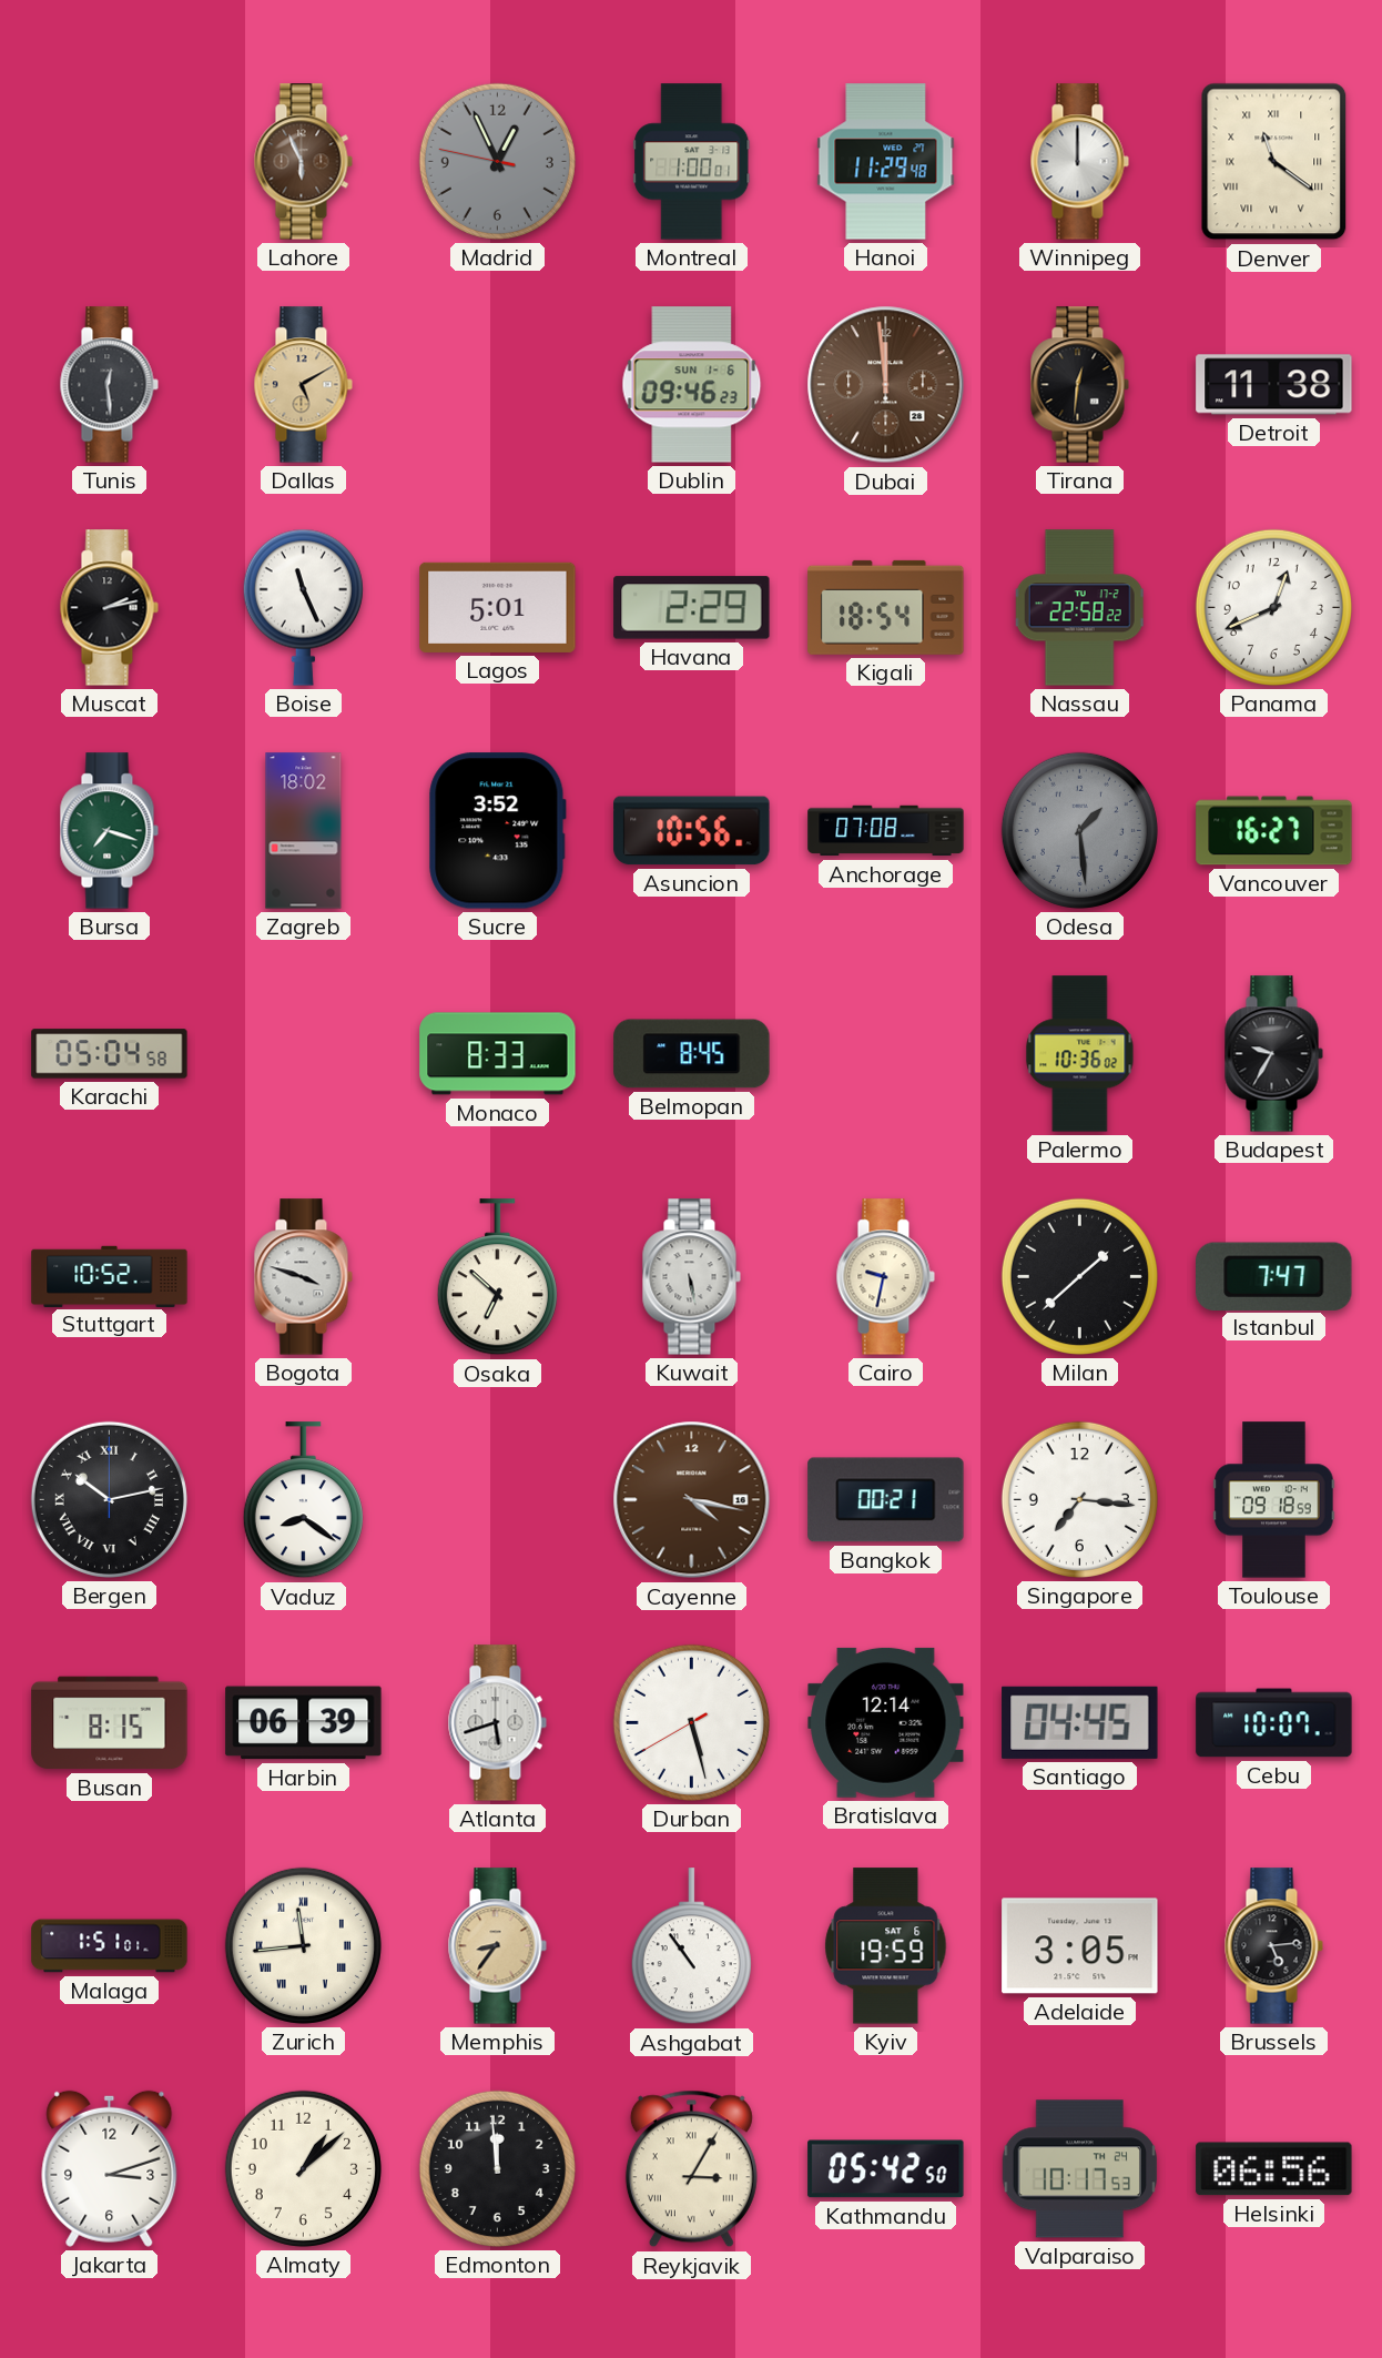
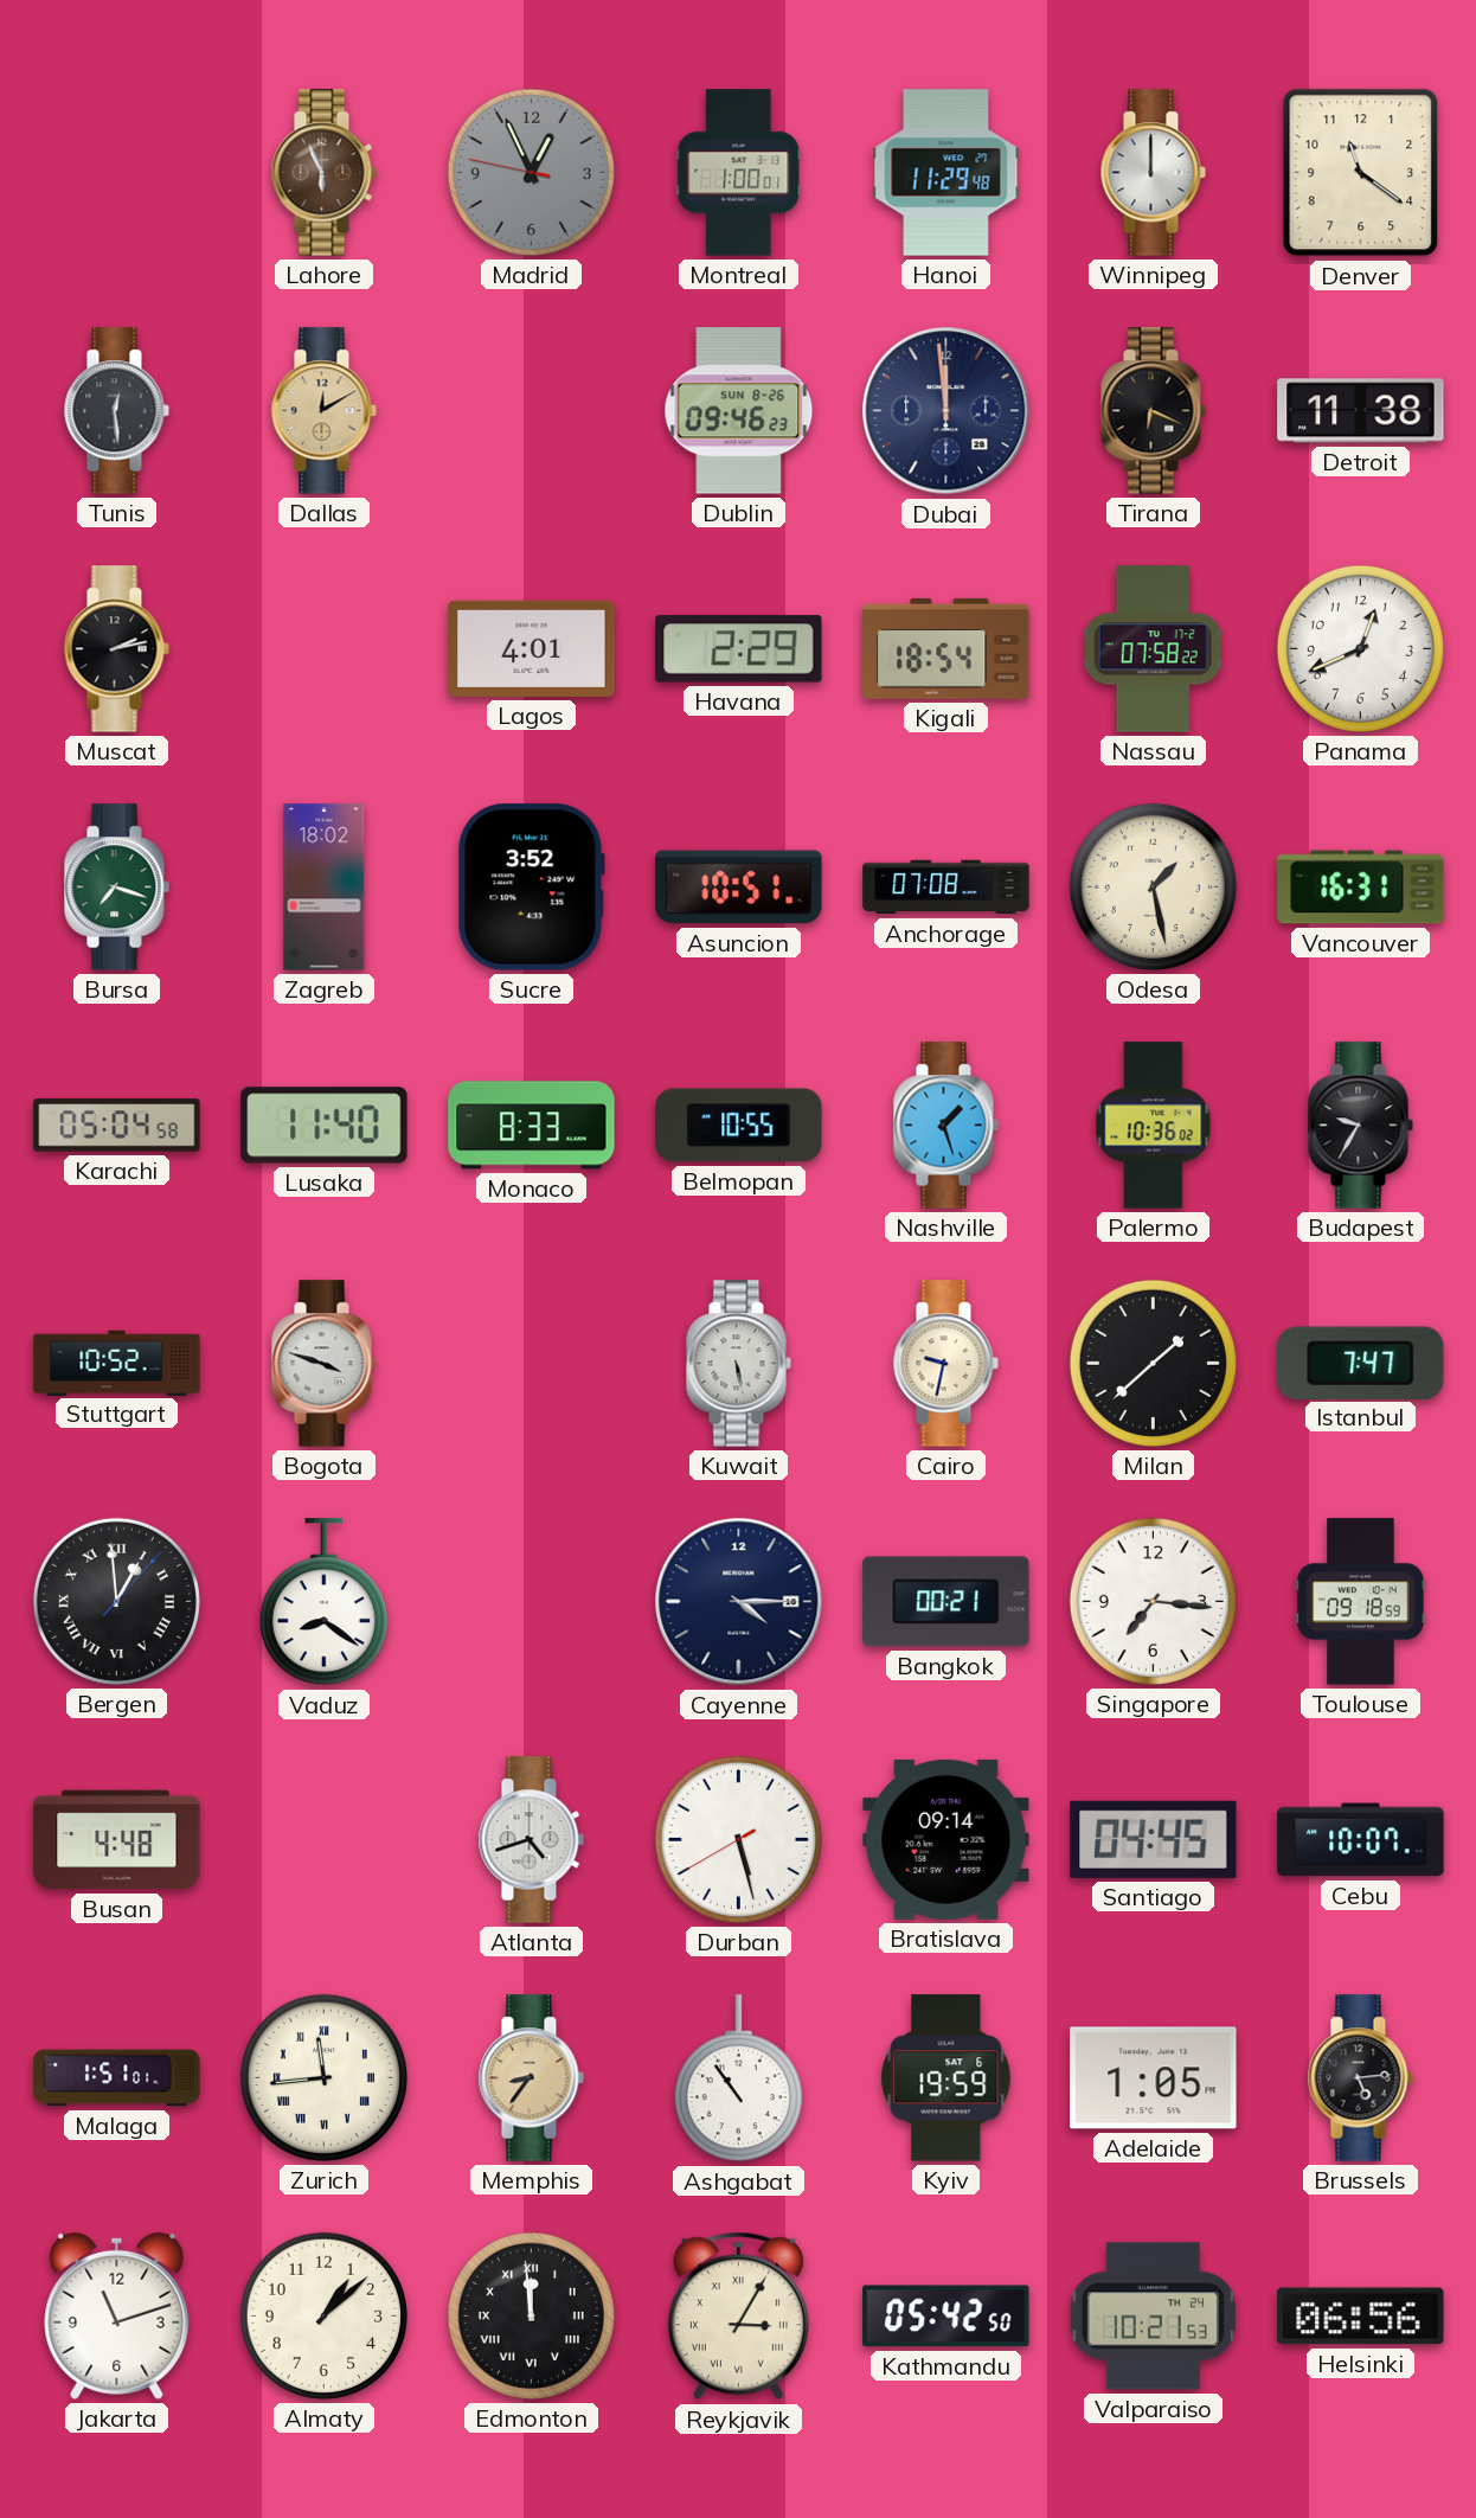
Denver numerals: Roman -> Arabic
Dallas: 5:10 -> 12:10
Dublin date: SUN 1-6 -> SUN 8-26
Dubai dial: brown -> navy
Tirana: 12:31 -> 6:19
Boise: 11:26 -> none
Lagos: 5:01 -> 4:01
Nassau: 22:58 -> 07:58
Asuncion: 10:56 -> 10:51
Odesa: 1:29 -> 1:28
Odesa dial: grey -> cream
Vancouver: 16:27 -> 16:31
Lusaka: none -> 11:40
Belmopan: 8:45 -> 10:55
Nashville: none -> 1:27
Osaka: 6:52 -> none
Bergen: 10:13 -> 12:59
Cayenne: 4:17 -> 4:15
Cayenne dial: brown -> navy
Busan: 8:15 -> 4:48
Harbin: 06:39 -> none
Atlanta: 5:42 -> 4:42
Bratislava: 12:14 -> 09:14
Adelaide: 3:05 -> 1:05
Jakarta: 3:12 -> 11:12
Edmonton numerals: Arabic -> Roman
Valparaiso: 10:17 -> 10:21
